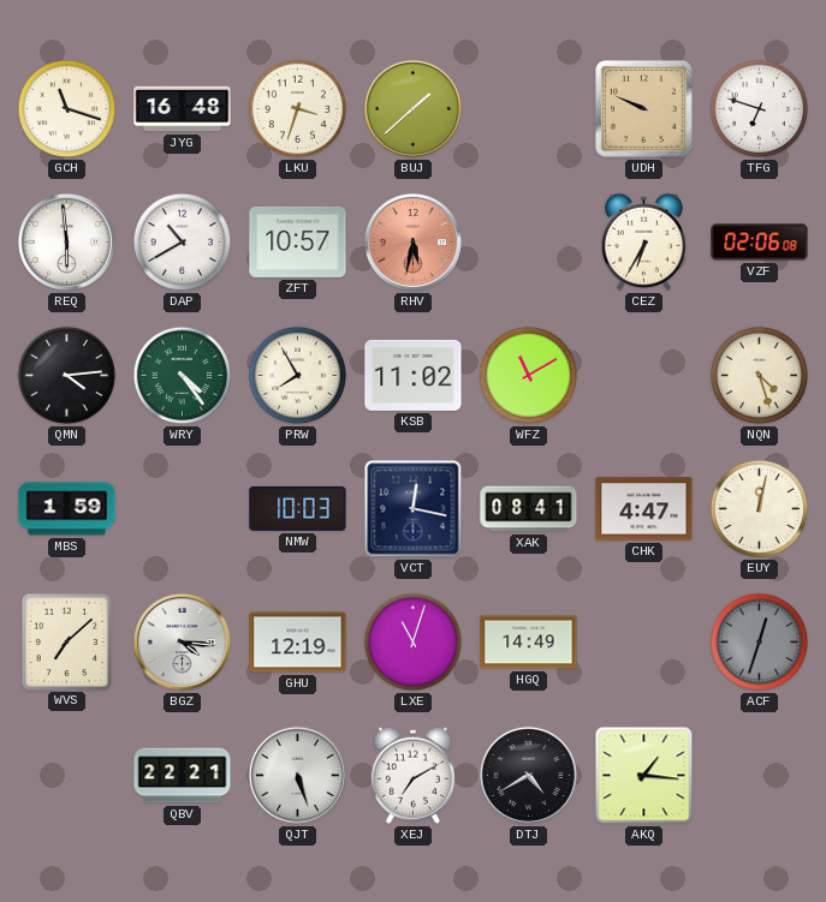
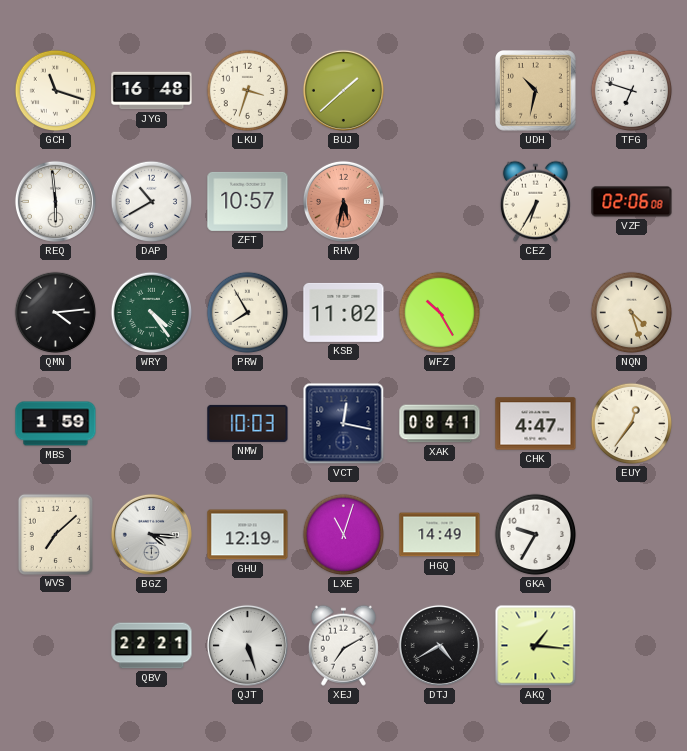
UDH: 9:49 -> 10:32
WFZ: 11:10 -> 10:25
EUY: 12:02 -> 12:36
GKA: none -> 9:35
ACF: 12:33 -> none
